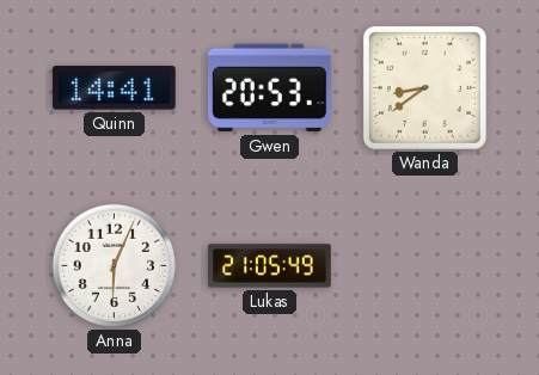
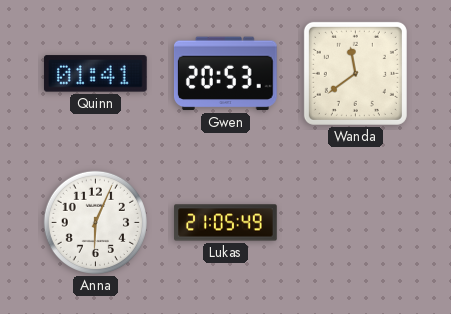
Quinn: 14:41 -> 01:41
Wanda: 8:39 -> 11:39
